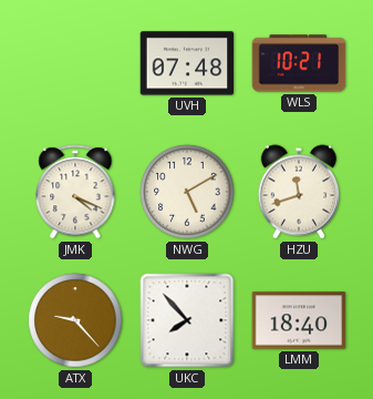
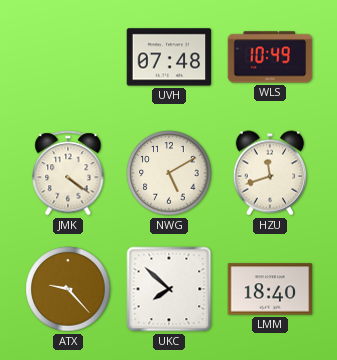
WLS: 10:21 -> 10:49
JMK: 4:19 -> 4:21
UKC: 7:53 -> 7:52
